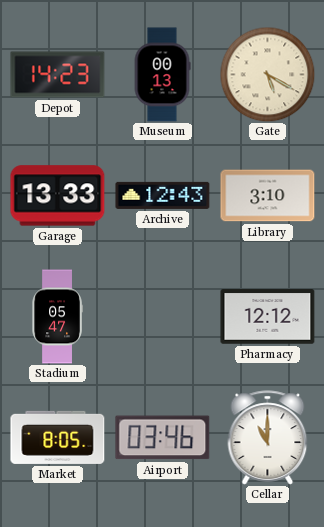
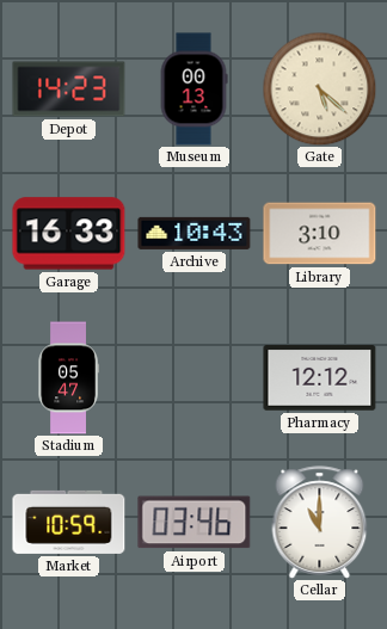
Gate: 5:20 -> 5:22
Garage: 13:33 -> 16:33
Archive: 12:43 -> 10:43
Market: 8:05 -> 10:59
